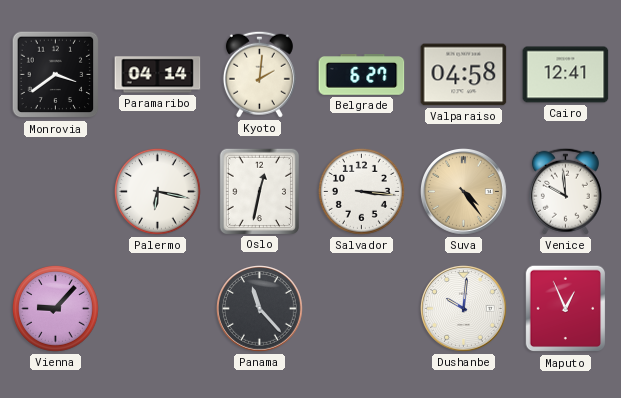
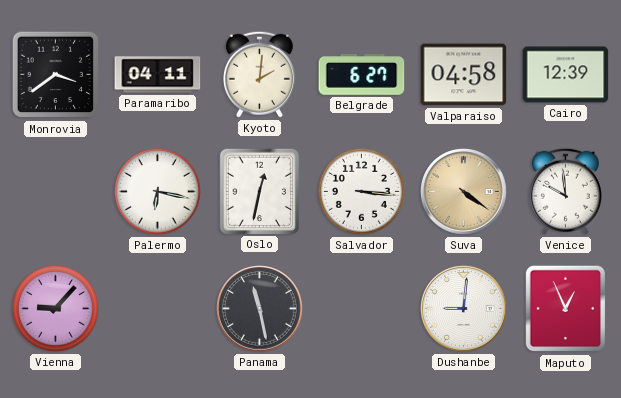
Paramaribo: 04:14 -> 04:11
Cairo: 12:41 -> 12:39
Suva: 4:24 -> 4:21
Panama: 11:23 -> 11:28
Dushanbe: 10:01 -> 9:01
